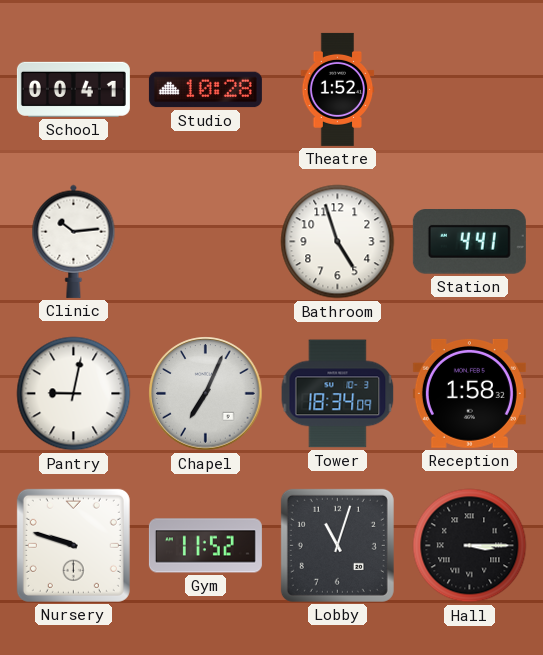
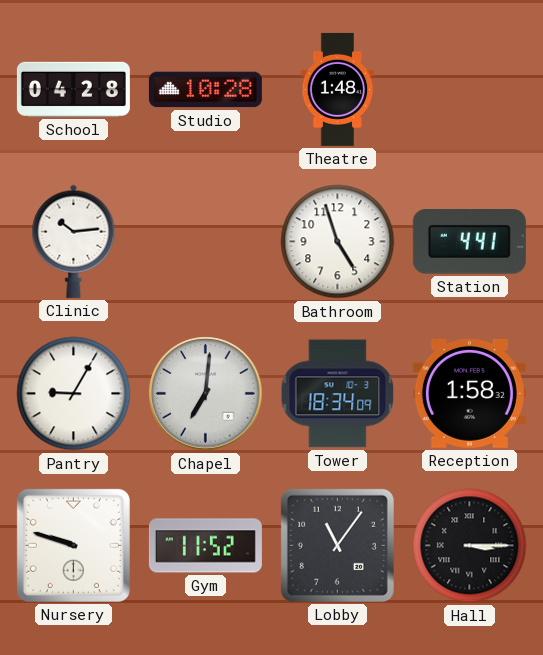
School: 00:41 -> 04:28
Theatre: 1:52 -> 1:48
Pantry: 9:02 -> 9:05
Chapel: 7:04 -> 7:01
Lobby: 11:03 -> 11:06
